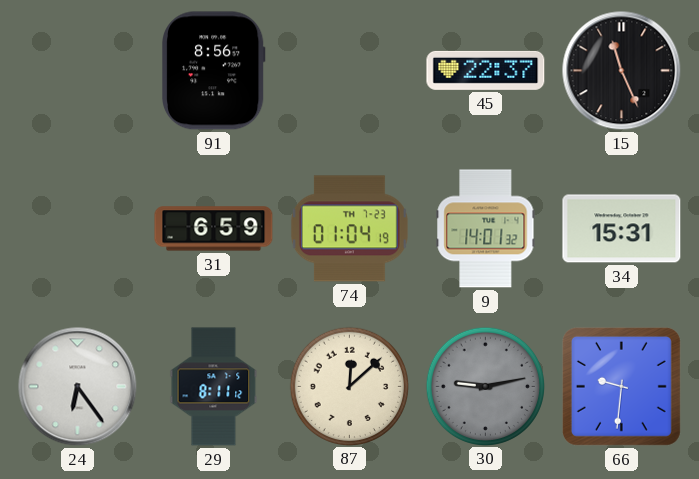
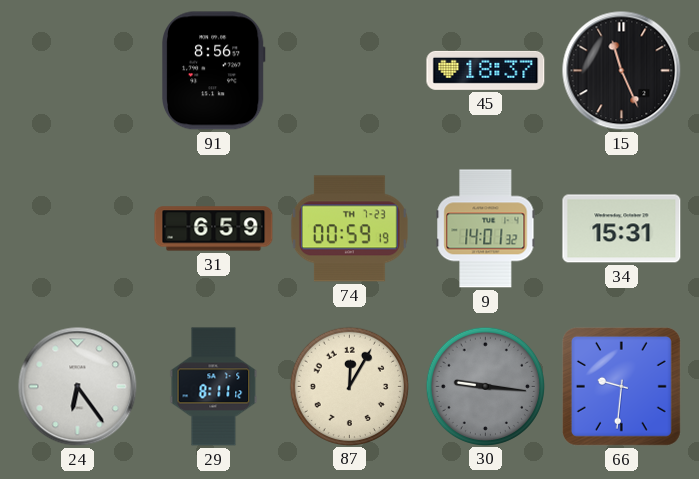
45: 22:37 -> 18:37
74: 01:04 -> 00:59
87: 12:08 -> 12:05
30: 9:13 -> 9:16
